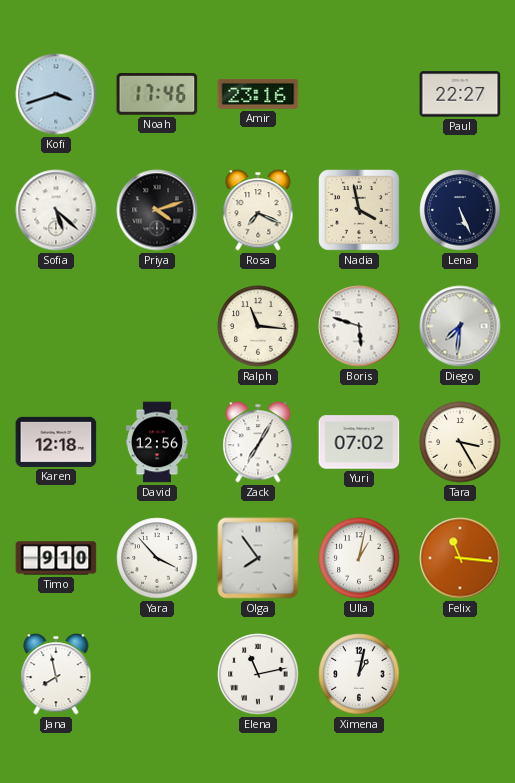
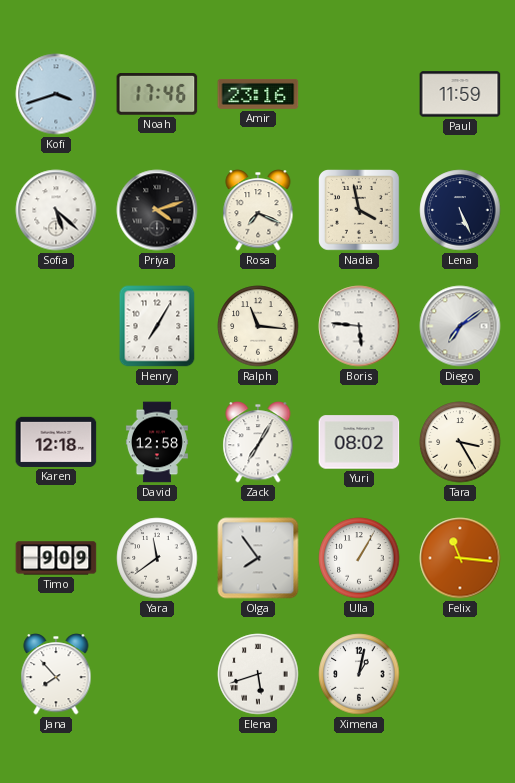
Paul: 22:27 -> 11:59
Henry: none -> 7:05
Boris: 5:48 -> 5:46
Diego: 7:31 -> 7:09
David: 12:56 -> 12:58
Yuri: 07:02 -> 08:02
Timo: 9:10 -> 9:09
Yara: 3:53 -> 11:39
Ulla: 1:02 -> 1:05
Jana: 7:58 -> 7:53
Elena: 11:13 -> 5:42
